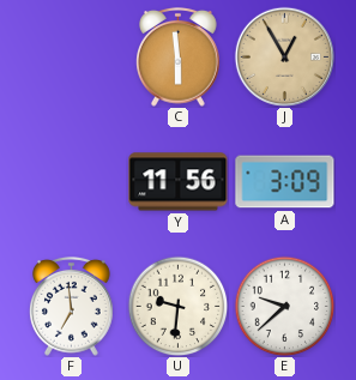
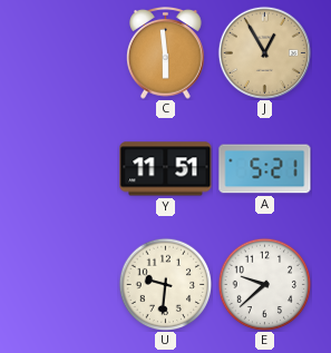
Y: 11:56 -> 11:51
A: 3:09 -> 5:21
F: 6:59 -> none
